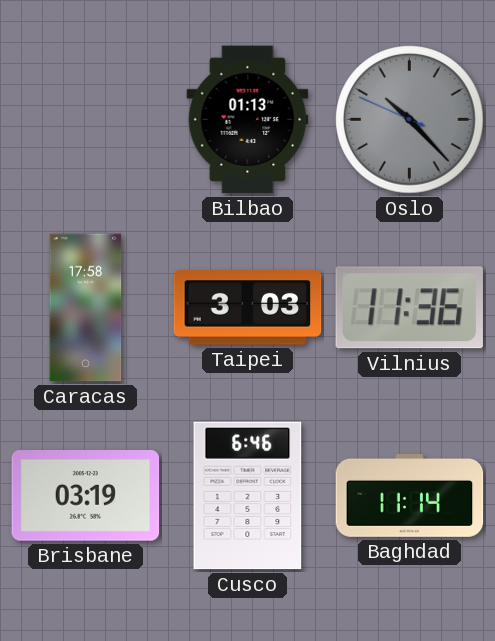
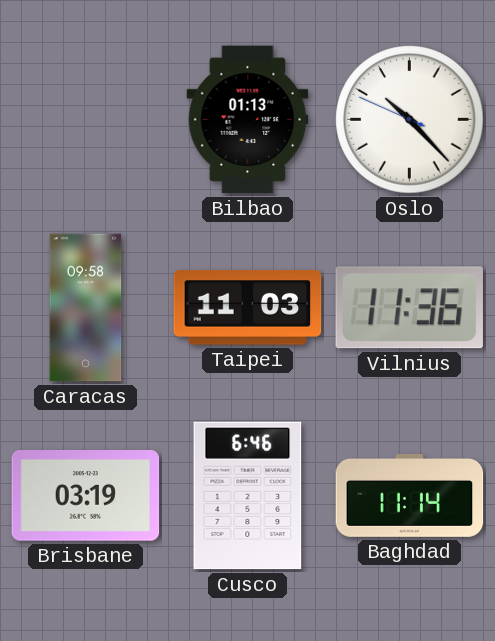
Oslo dial: grey -> white
Caracas: 17:58 -> 09:58
Taipei: 3:03 -> 11:03
